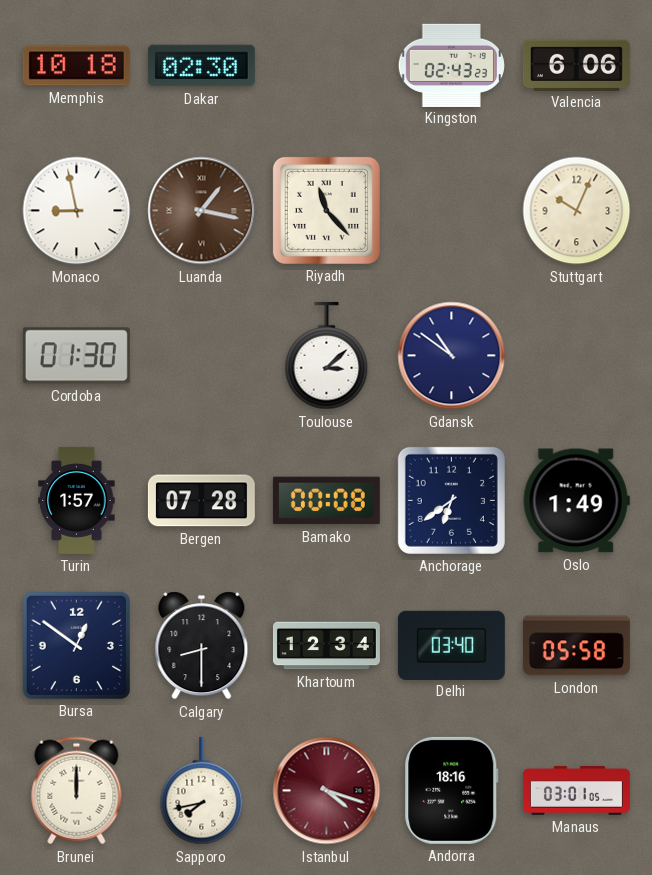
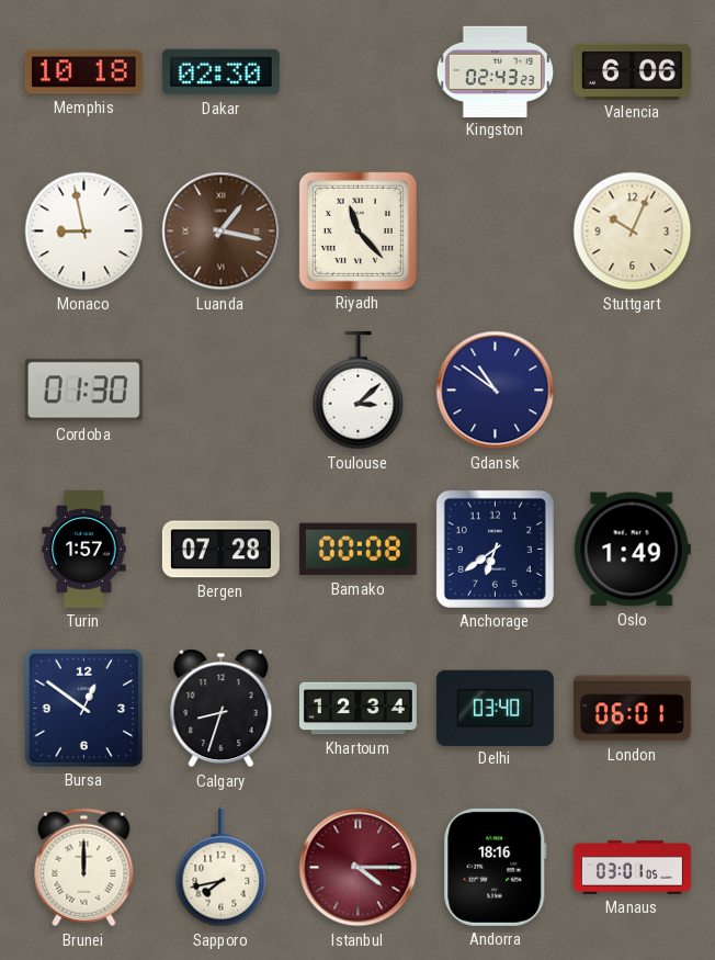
Calgary: 8:30 -> 8:33
London: 05:58 -> 06:01
Istanbul: 4:18 -> 4:15
